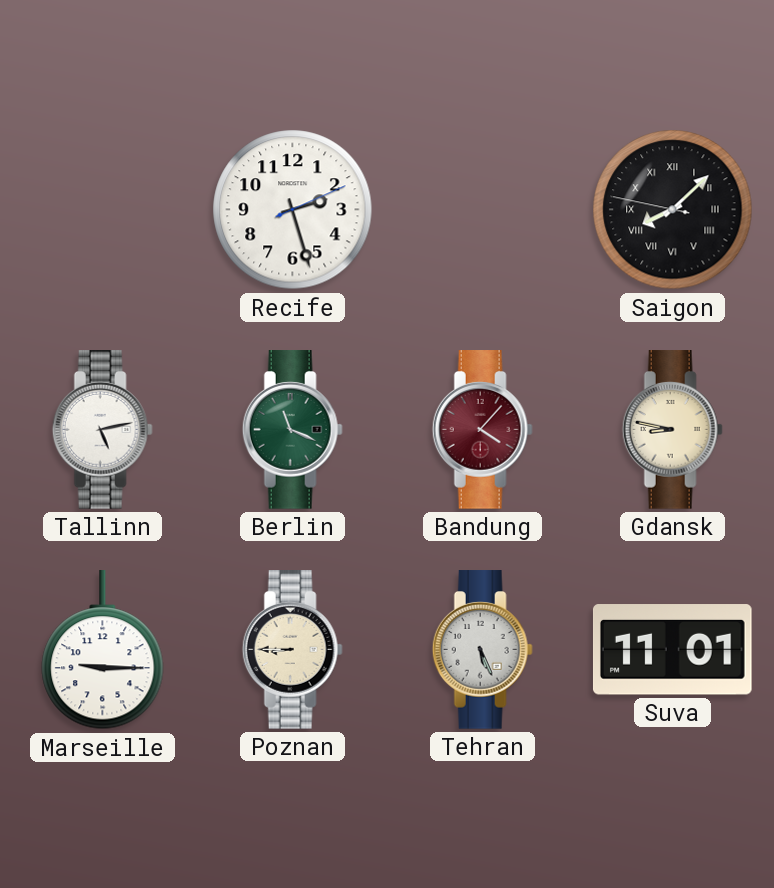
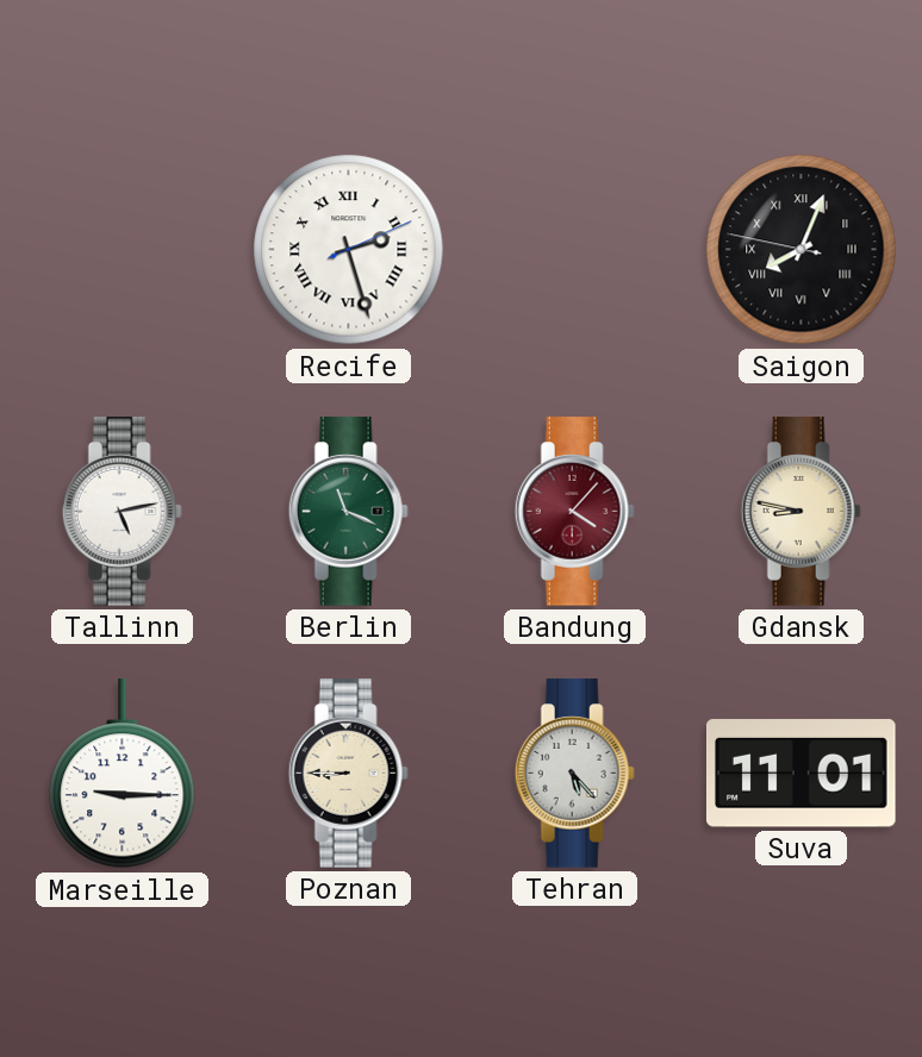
Recife numerals: Arabic -> Roman
Saigon: 8:07 -> 8:03
Tehran: 5:26 -> 5:23
